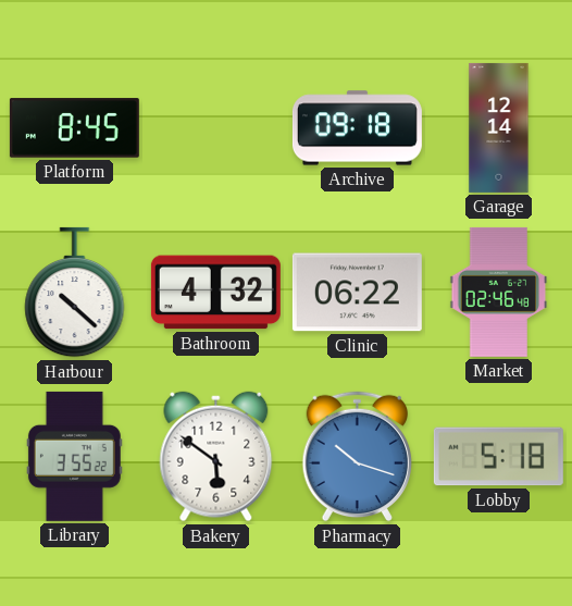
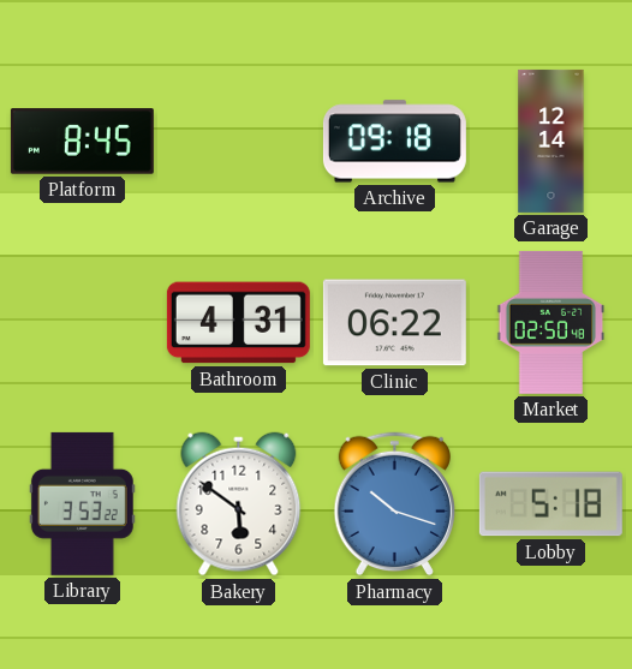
Harbour: 10:22 -> none
Bathroom: 4:32 -> 4:31
Market: 02:46 -> 02:50
Library: 3:55 -> 3:53
